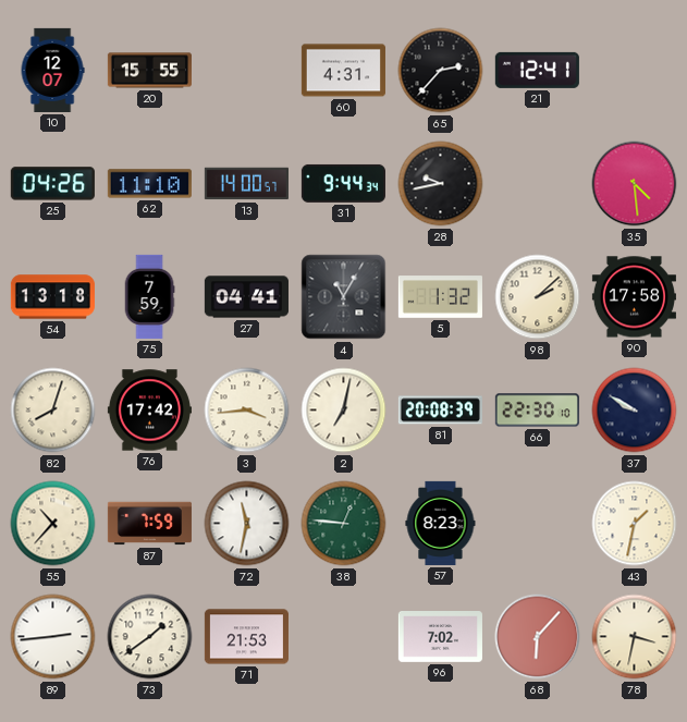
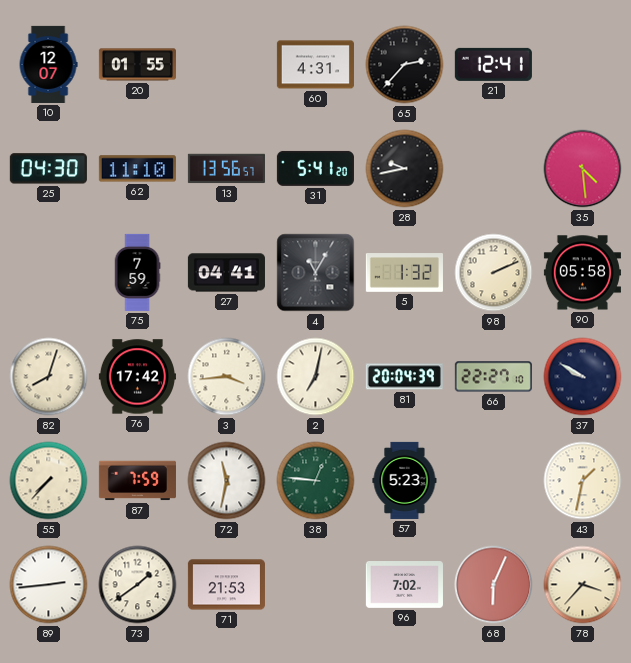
20: 15:55 -> 01:55
25: 04:26 -> 04:30
13: 14:00 -> 13:56
31: 9:44 -> 5:41
54: 13:18 -> none
98: 2:08 -> 2:11
90: 17:58 -> 05:58
81: 20:08 -> 20:04
66: 22:30 -> 22:27
55: 10:37 -> 7:37
57: 8:23 -> 5:23
68: 6:07 -> 6:04
78: 3:32 -> 3:37
